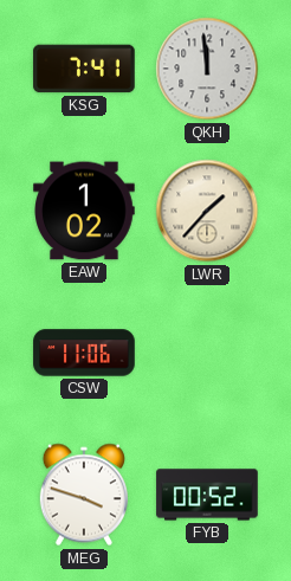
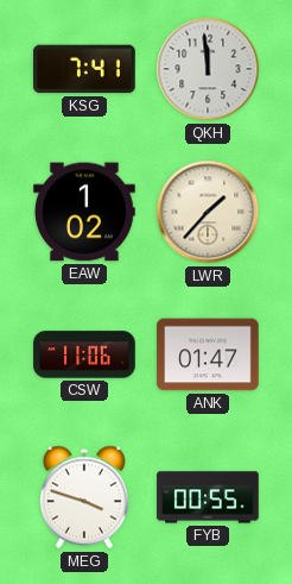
ANK: none -> 01:47
FYB: 00:52 -> 00:55
